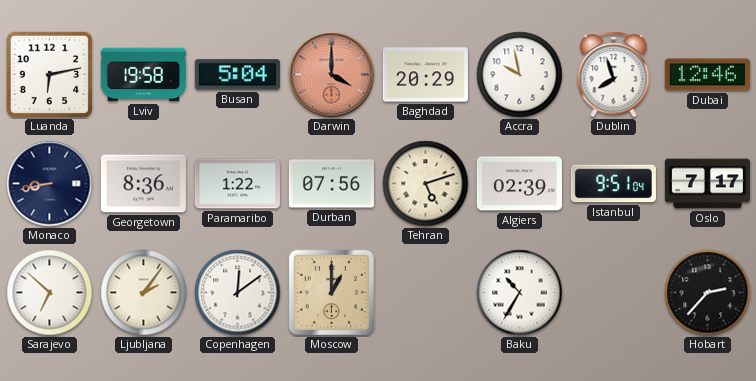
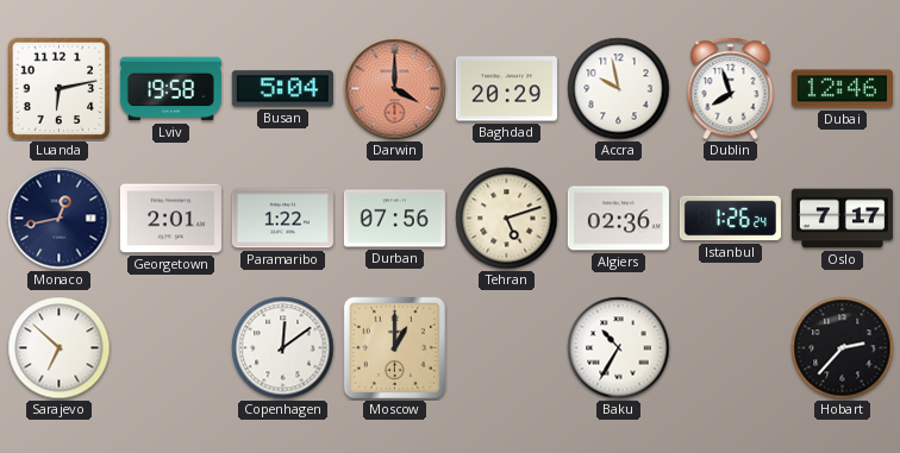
Monaco: 8:43 -> 12:43
Georgetown: 8:36 -> 2:01
Algiers: 02:39 -> 02:36
Istanbul: 9:51 -> 1:26
Ljubljana: 2:06 -> none
